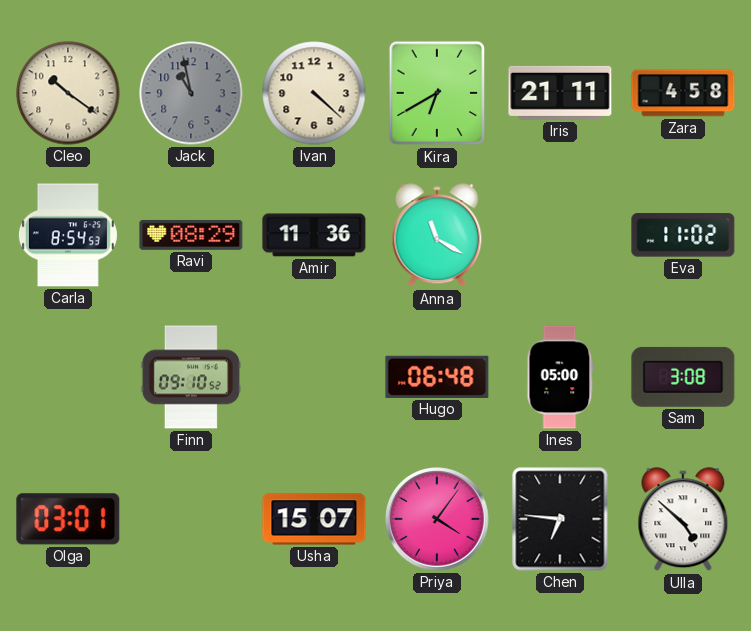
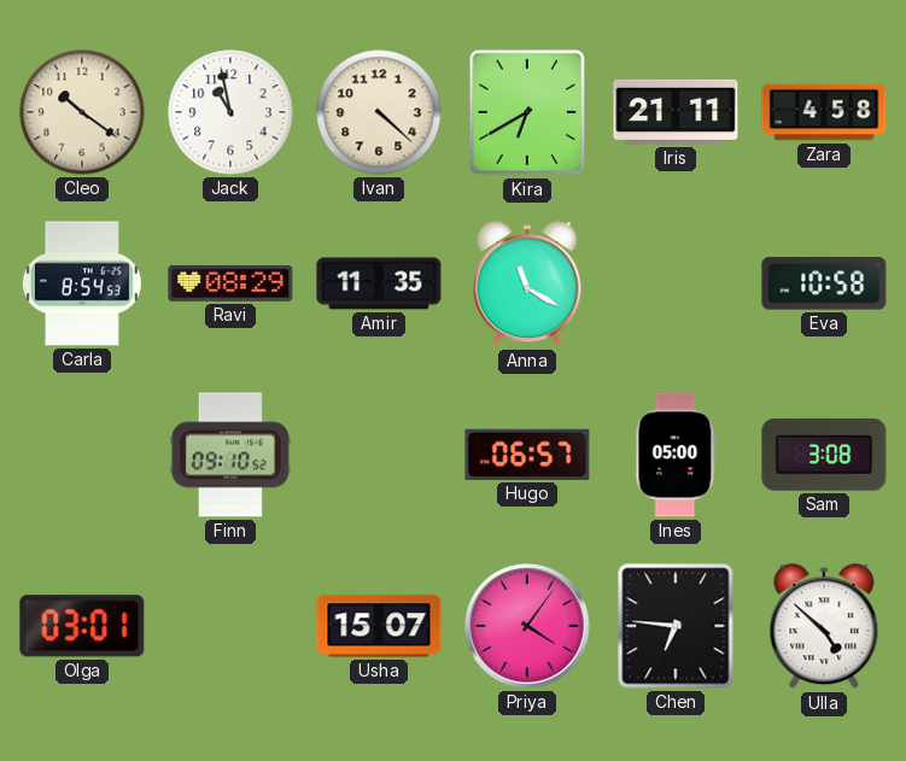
Jack dial: grey -> white
Amir: 11:36 -> 11:35
Eva: 11:02 -> 10:58
Hugo: 06:48 -> 06:57
